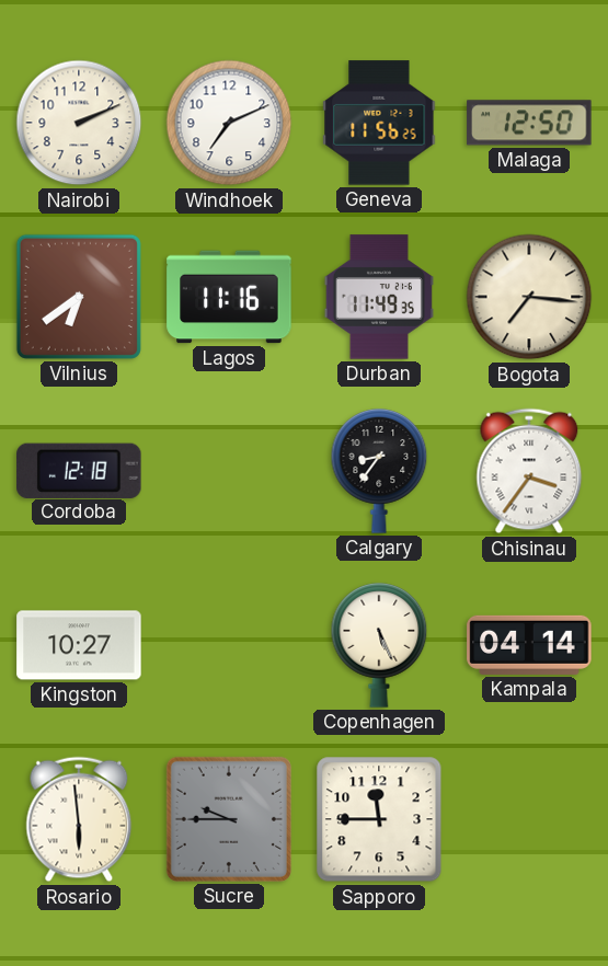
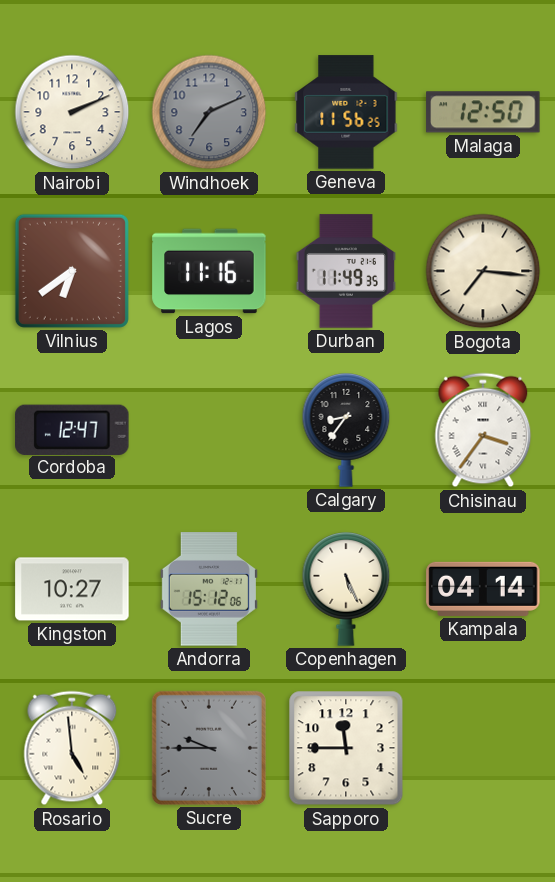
Windhoek dial: white -> grey
Cordoba: 12:18 -> 12:47
Andorra: none -> 15:12
Rosario: 5:59 -> 4:59
